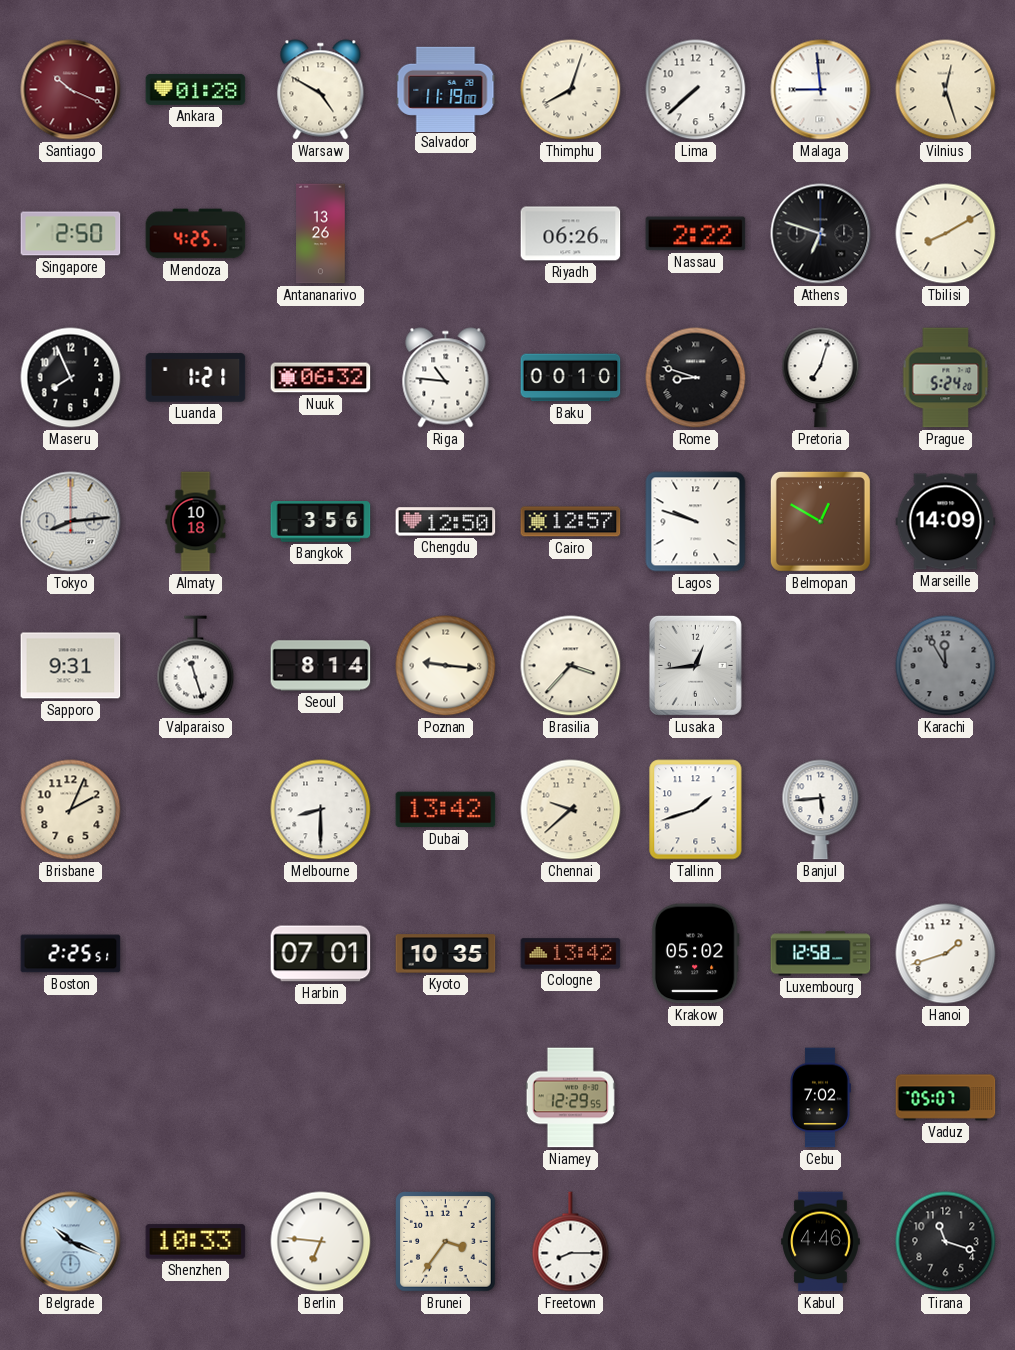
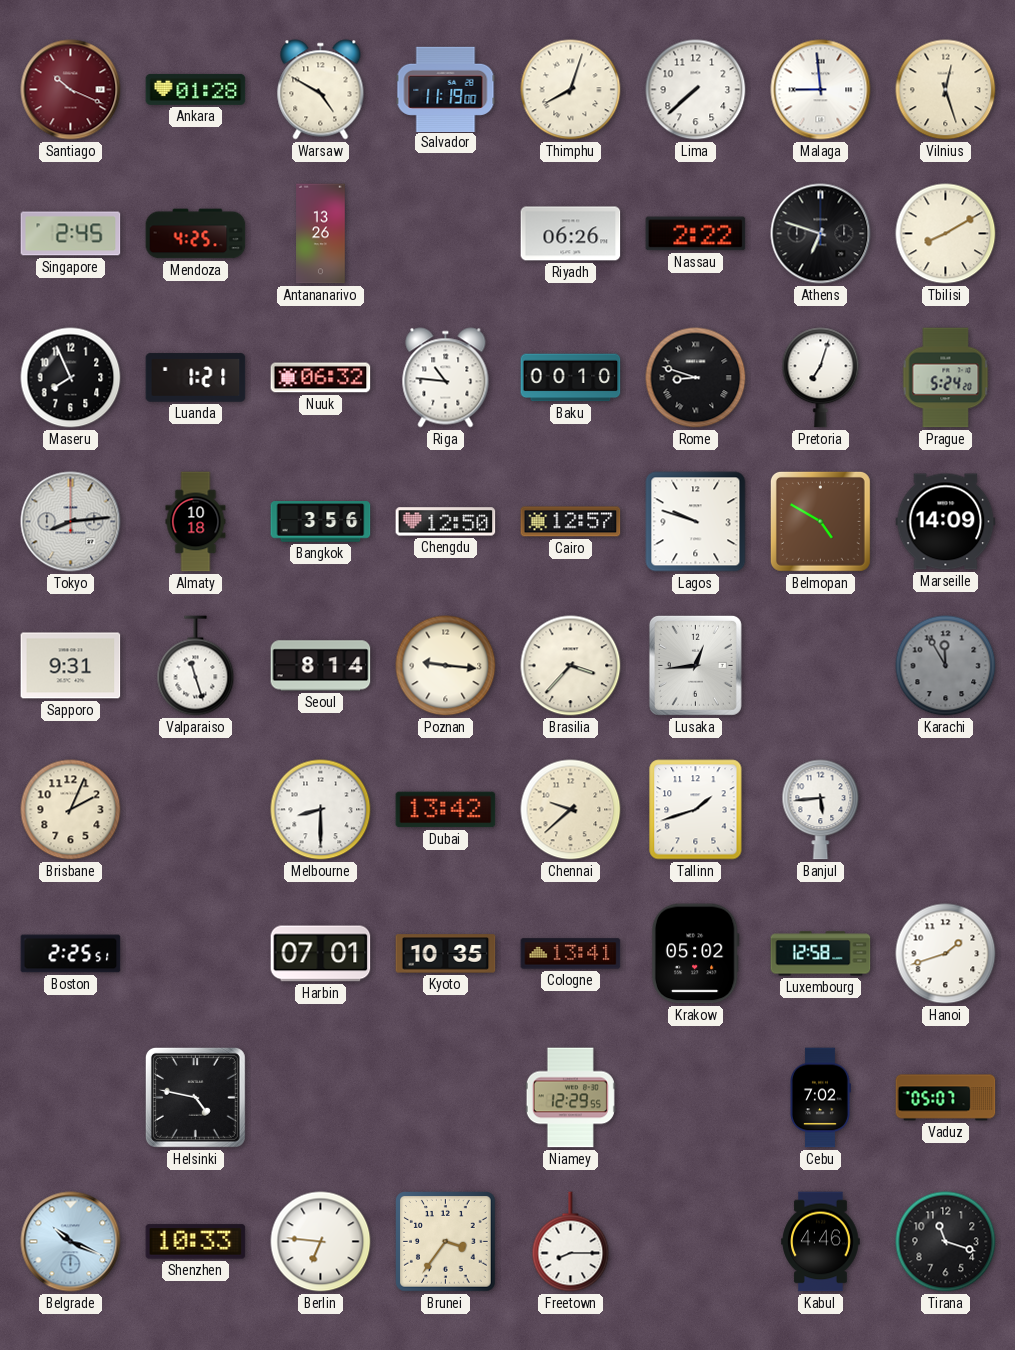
Singapore: 2:50 -> 2:45
Belmopan: 12:50 -> 4:50
Cologne: 13:42 -> 13:41
Helsinki: none -> 4:47
